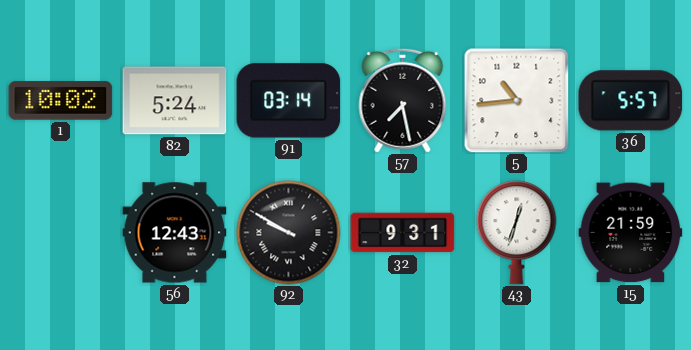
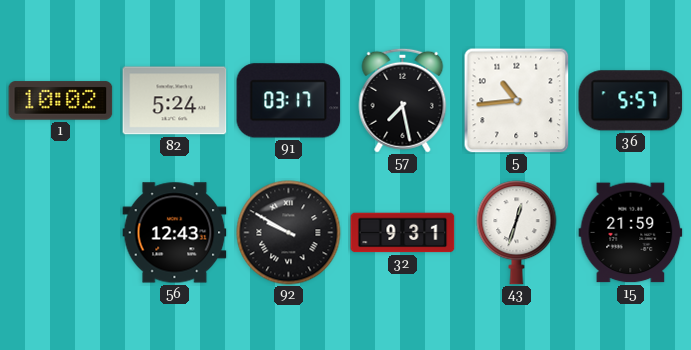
91: 03:14 -> 03:17
